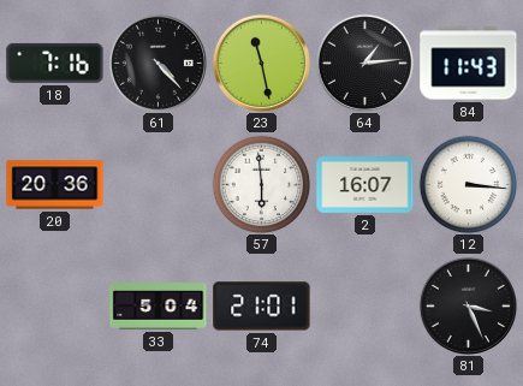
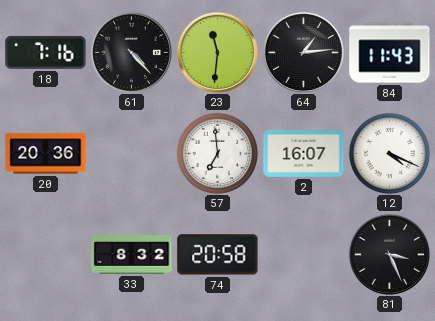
23: 11:28 -> 11:31
57: 5:59 -> 6:59
12: 3:16 -> 4:19
33: 5:04 -> 8:32
74: 21:01 -> 20:58
